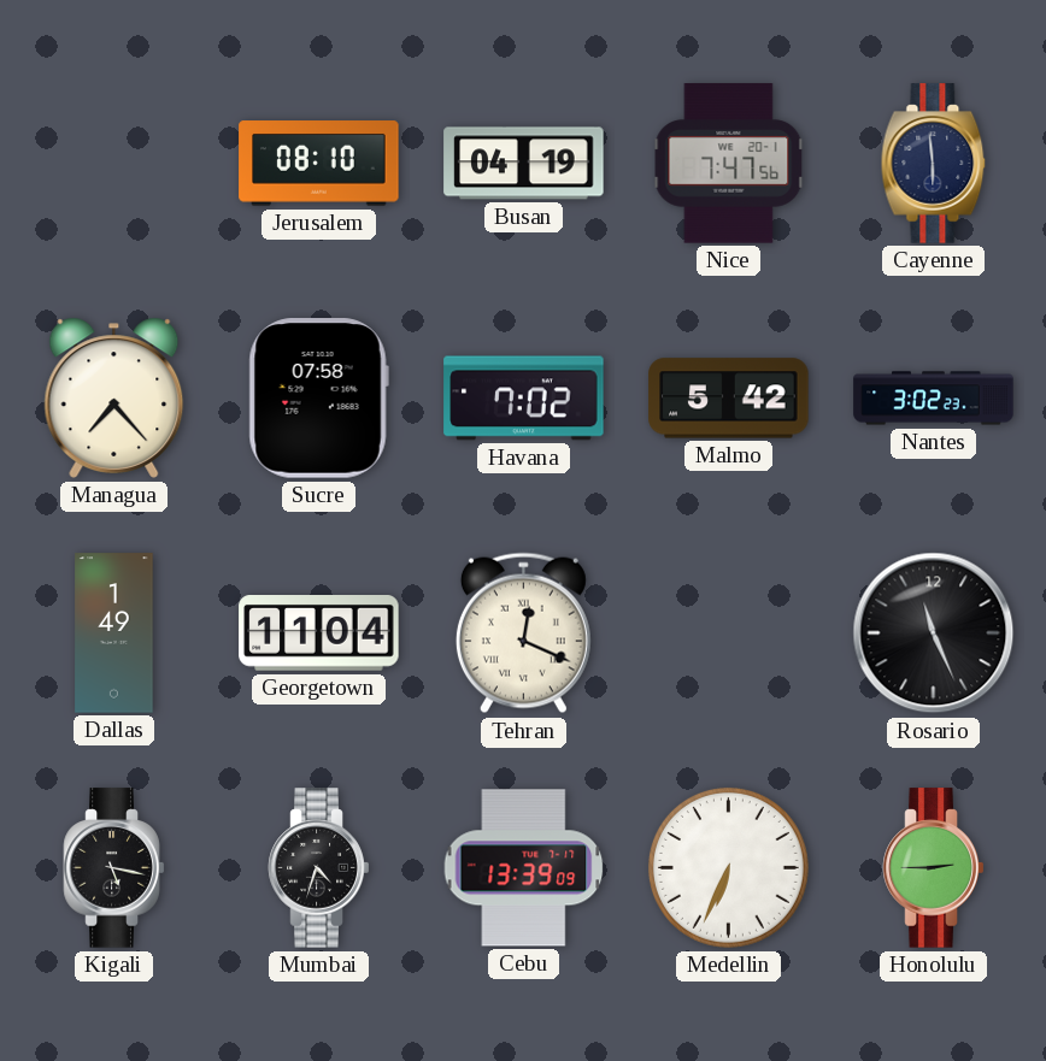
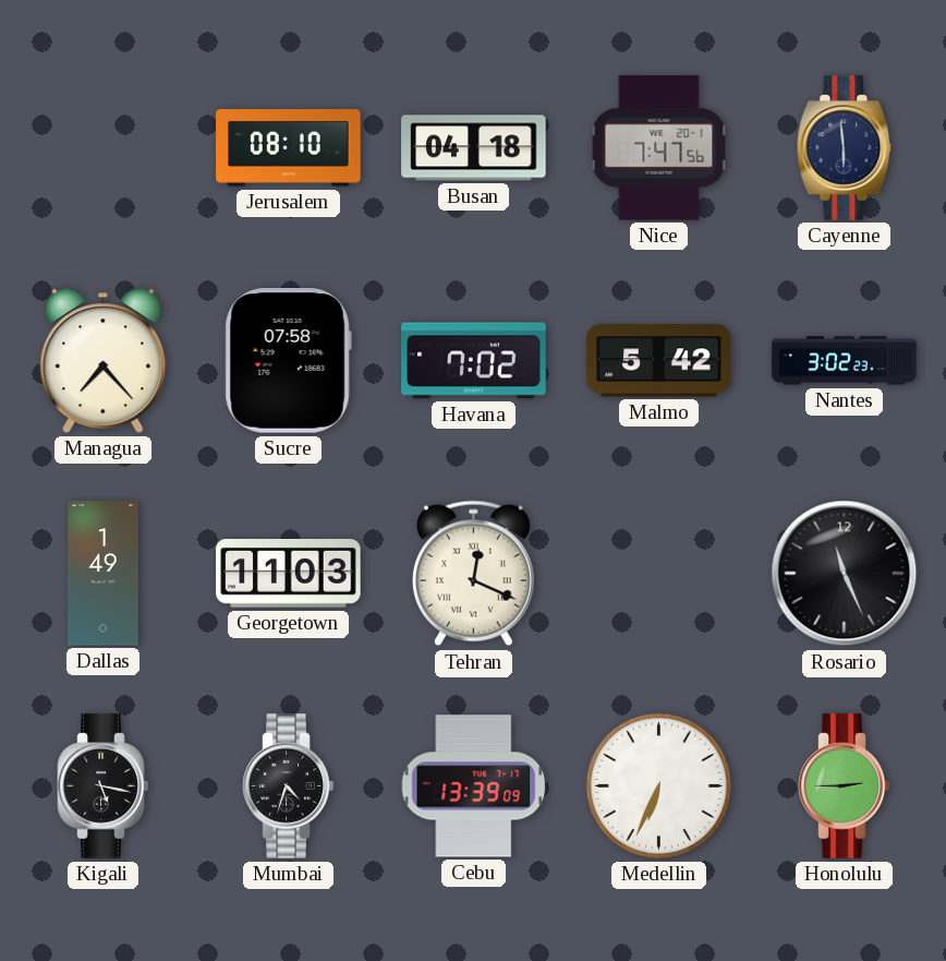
Busan: 04:19 -> 04:18
Georgetown: 11:04 -> 11:03
